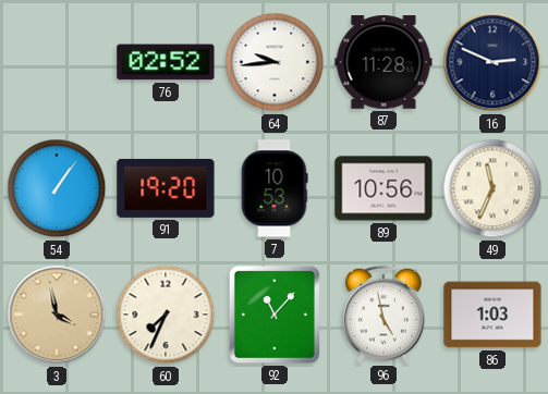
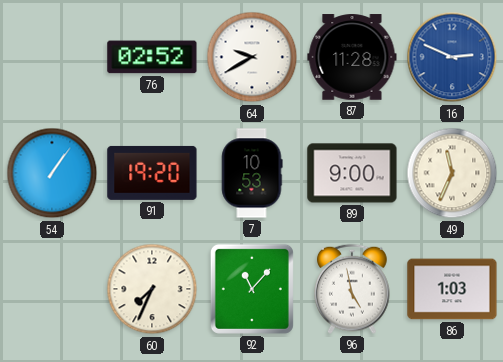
64: 9:44 -> 9:40
16 dial: navy -> blue
89: 10:56 -> 9:00
3: 3:58 -> none
